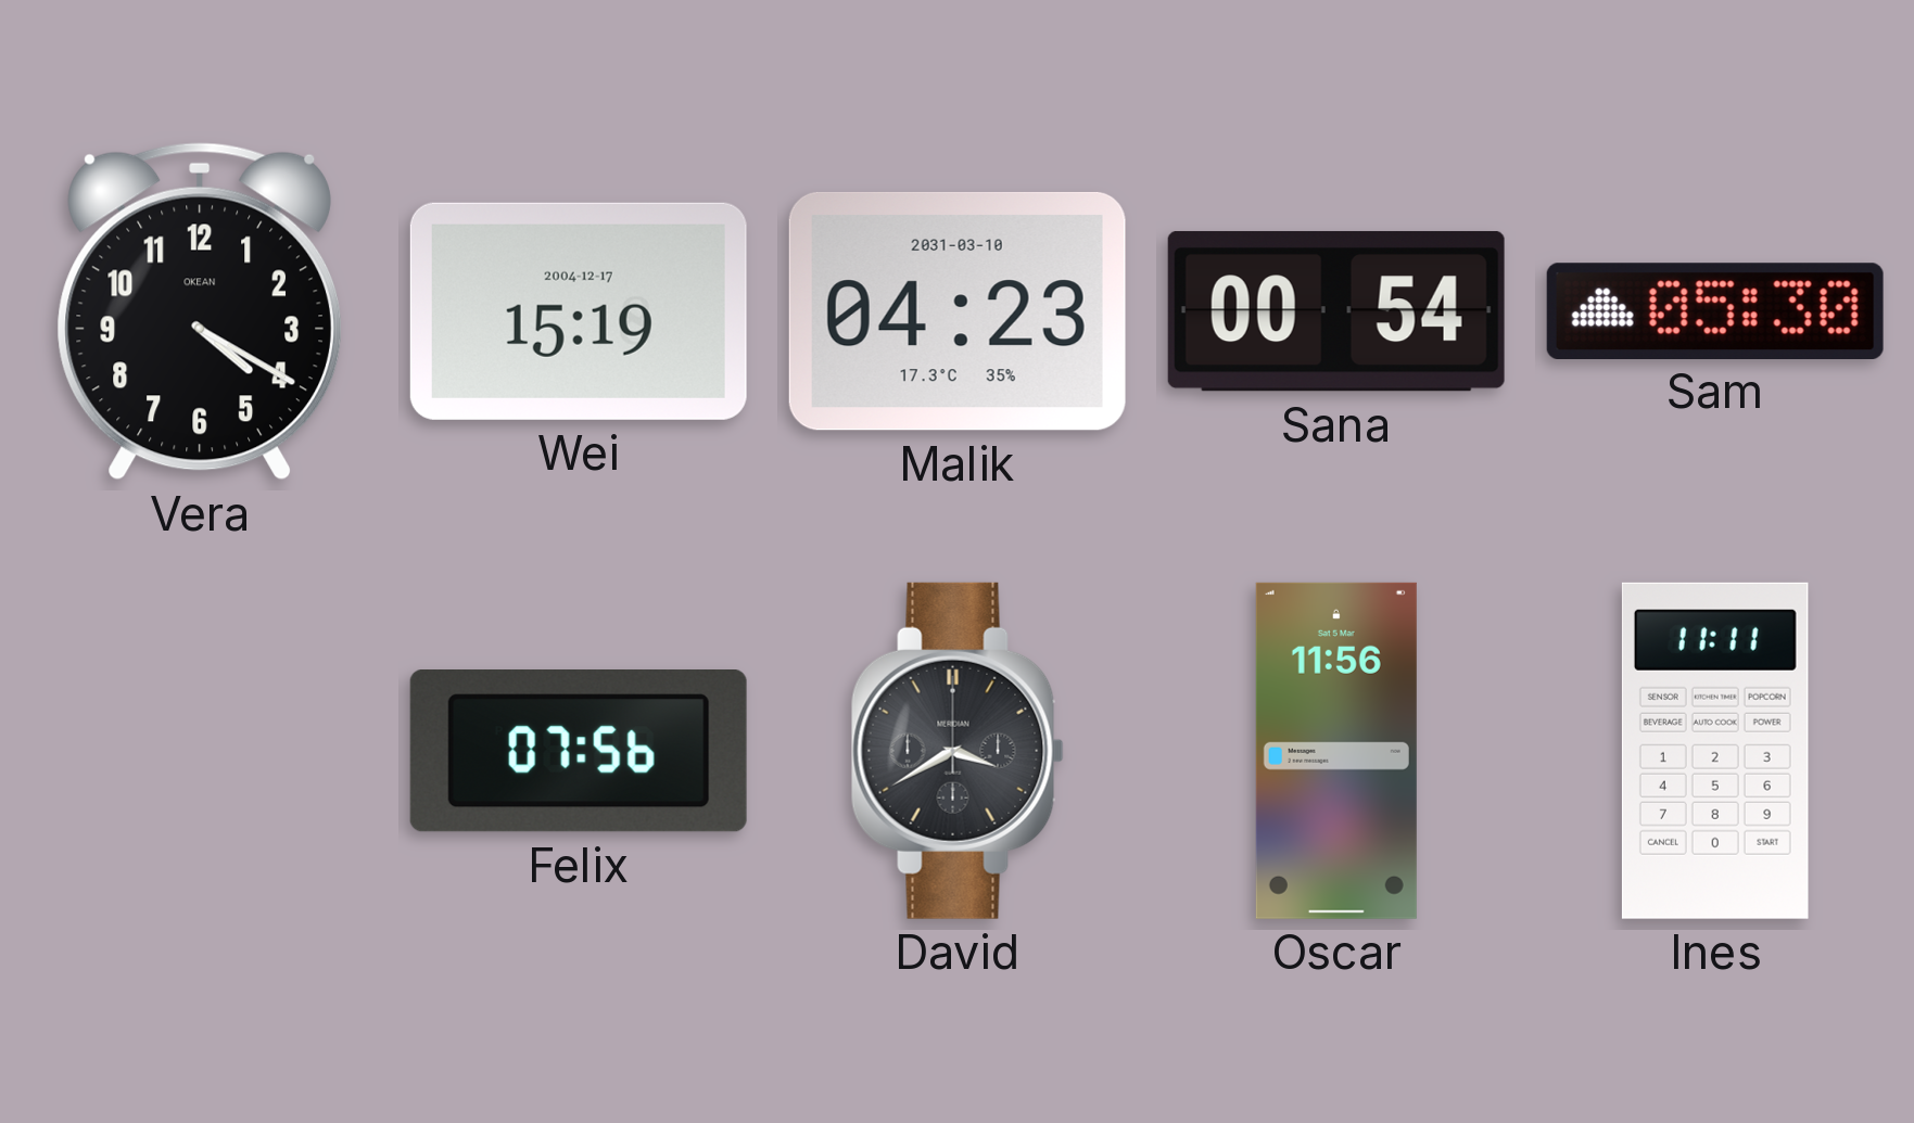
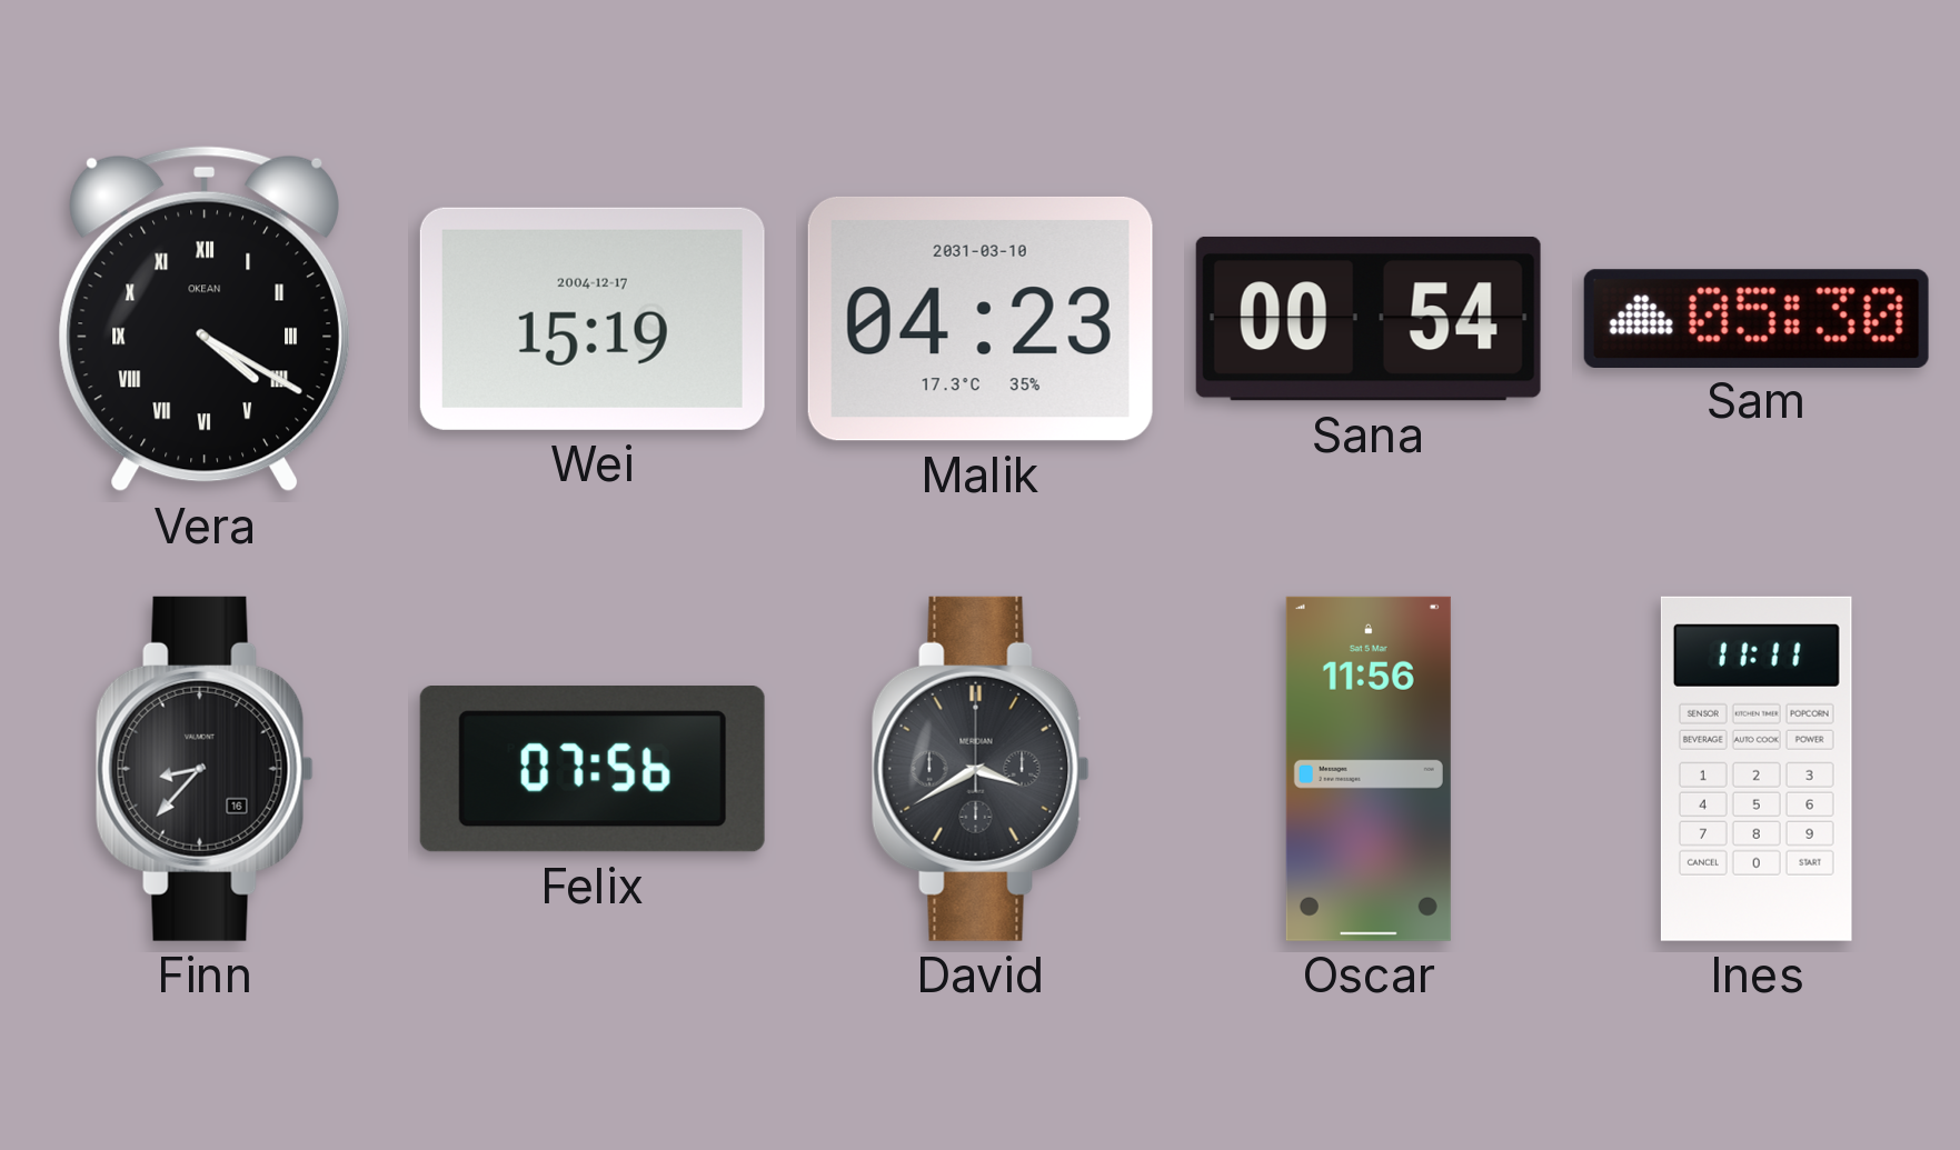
Vera numerals: Arabic -> Roman
Finn: none -> 8:37
